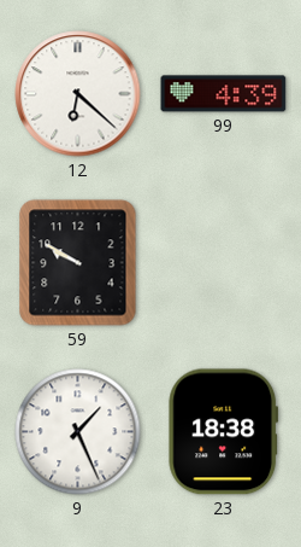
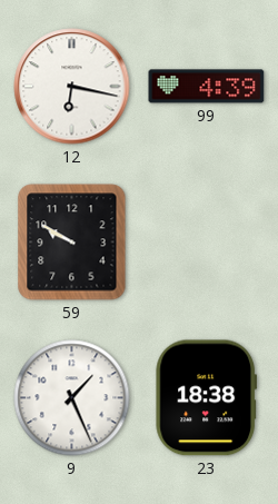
12: 6:22 -> 6:17
